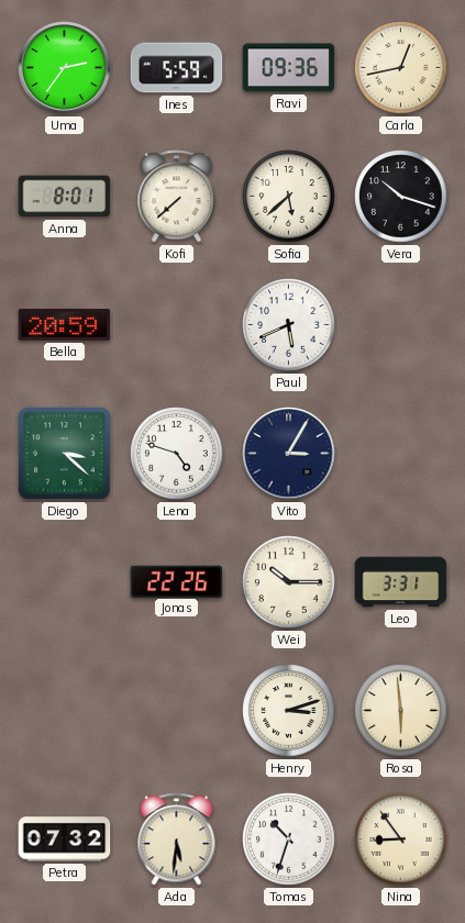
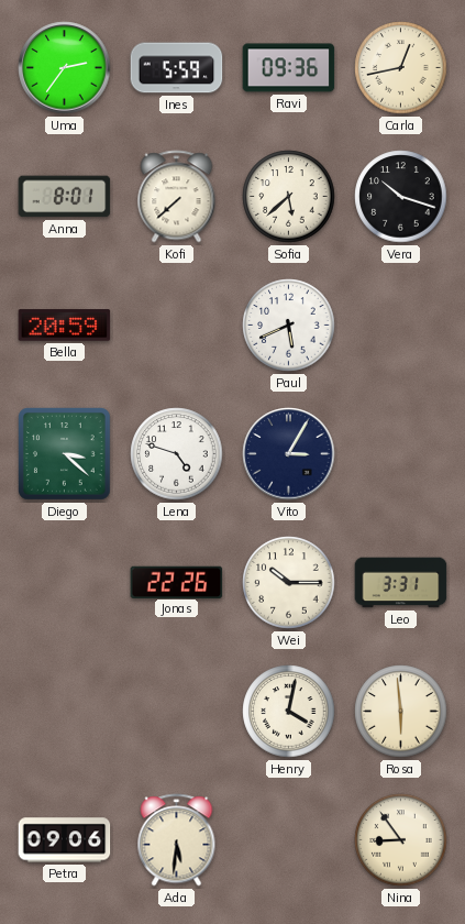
Henry: 3:12 -> 4:02
Petra: 07:32 -> 09:06
Tomas: 10:33 -> none
